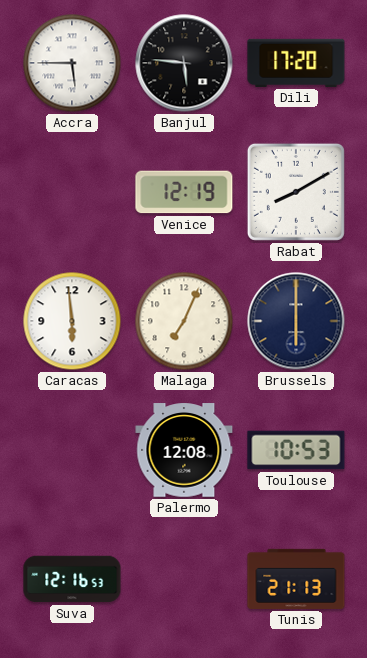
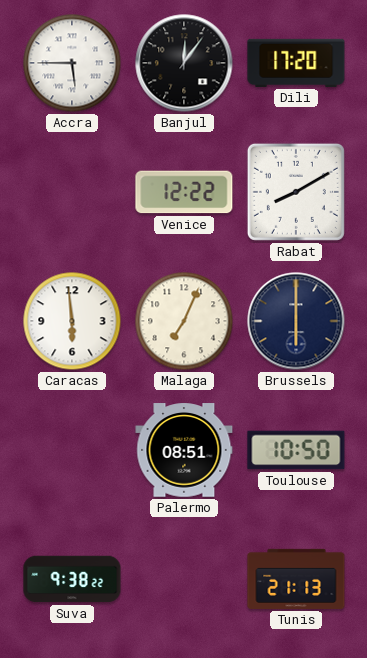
Banjul: 5:46 -> 12:06
Venice: 12:19 -> 12:22
Palermo: 12:08 -> 08:51
Toulouse: 10:53 -> 10:50
Suva: 12:16 -> 9:38
